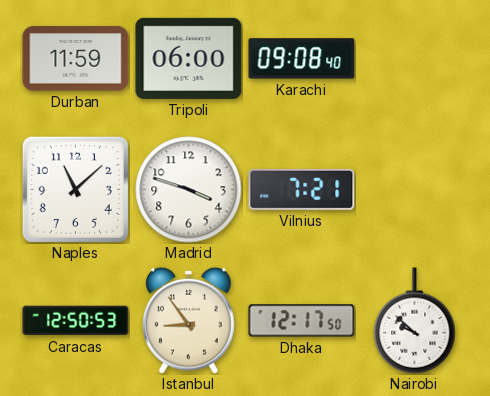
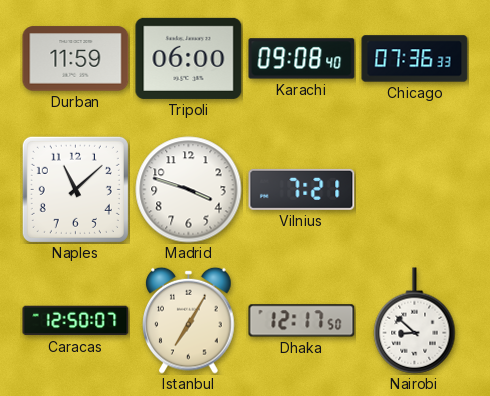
Chicago: none -> 07:36
Caracas: 12:50:53 -> 12:50:07
Istanbul: 8:54 -> 7:05
Nairobi: 9:52 -> 8:52
